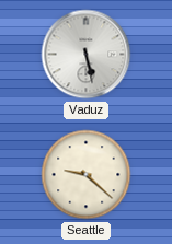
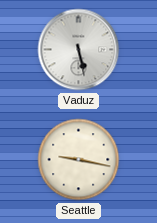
Seattle: 9:22 -> 9:17
